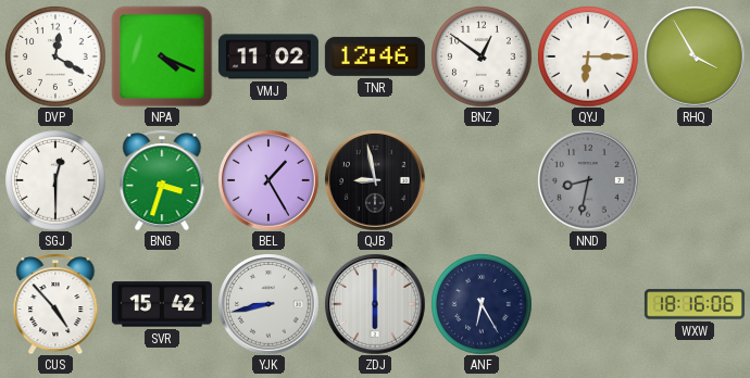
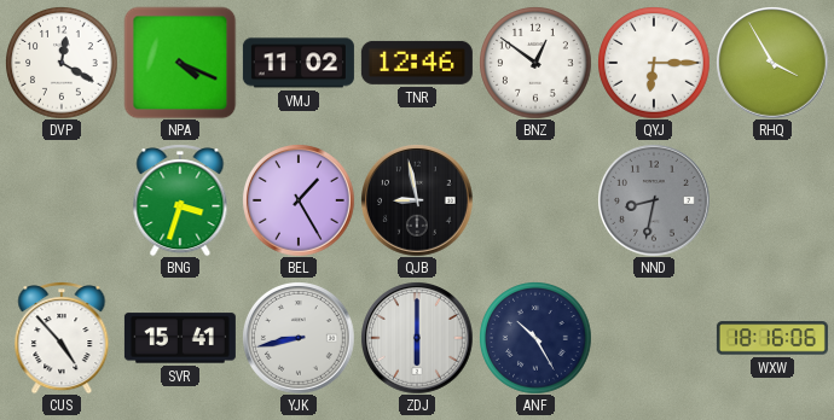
SGJ: 12:30 -> none
SVR: 15:42 -> 15:41
ANF: 6:25 -> 10:25
